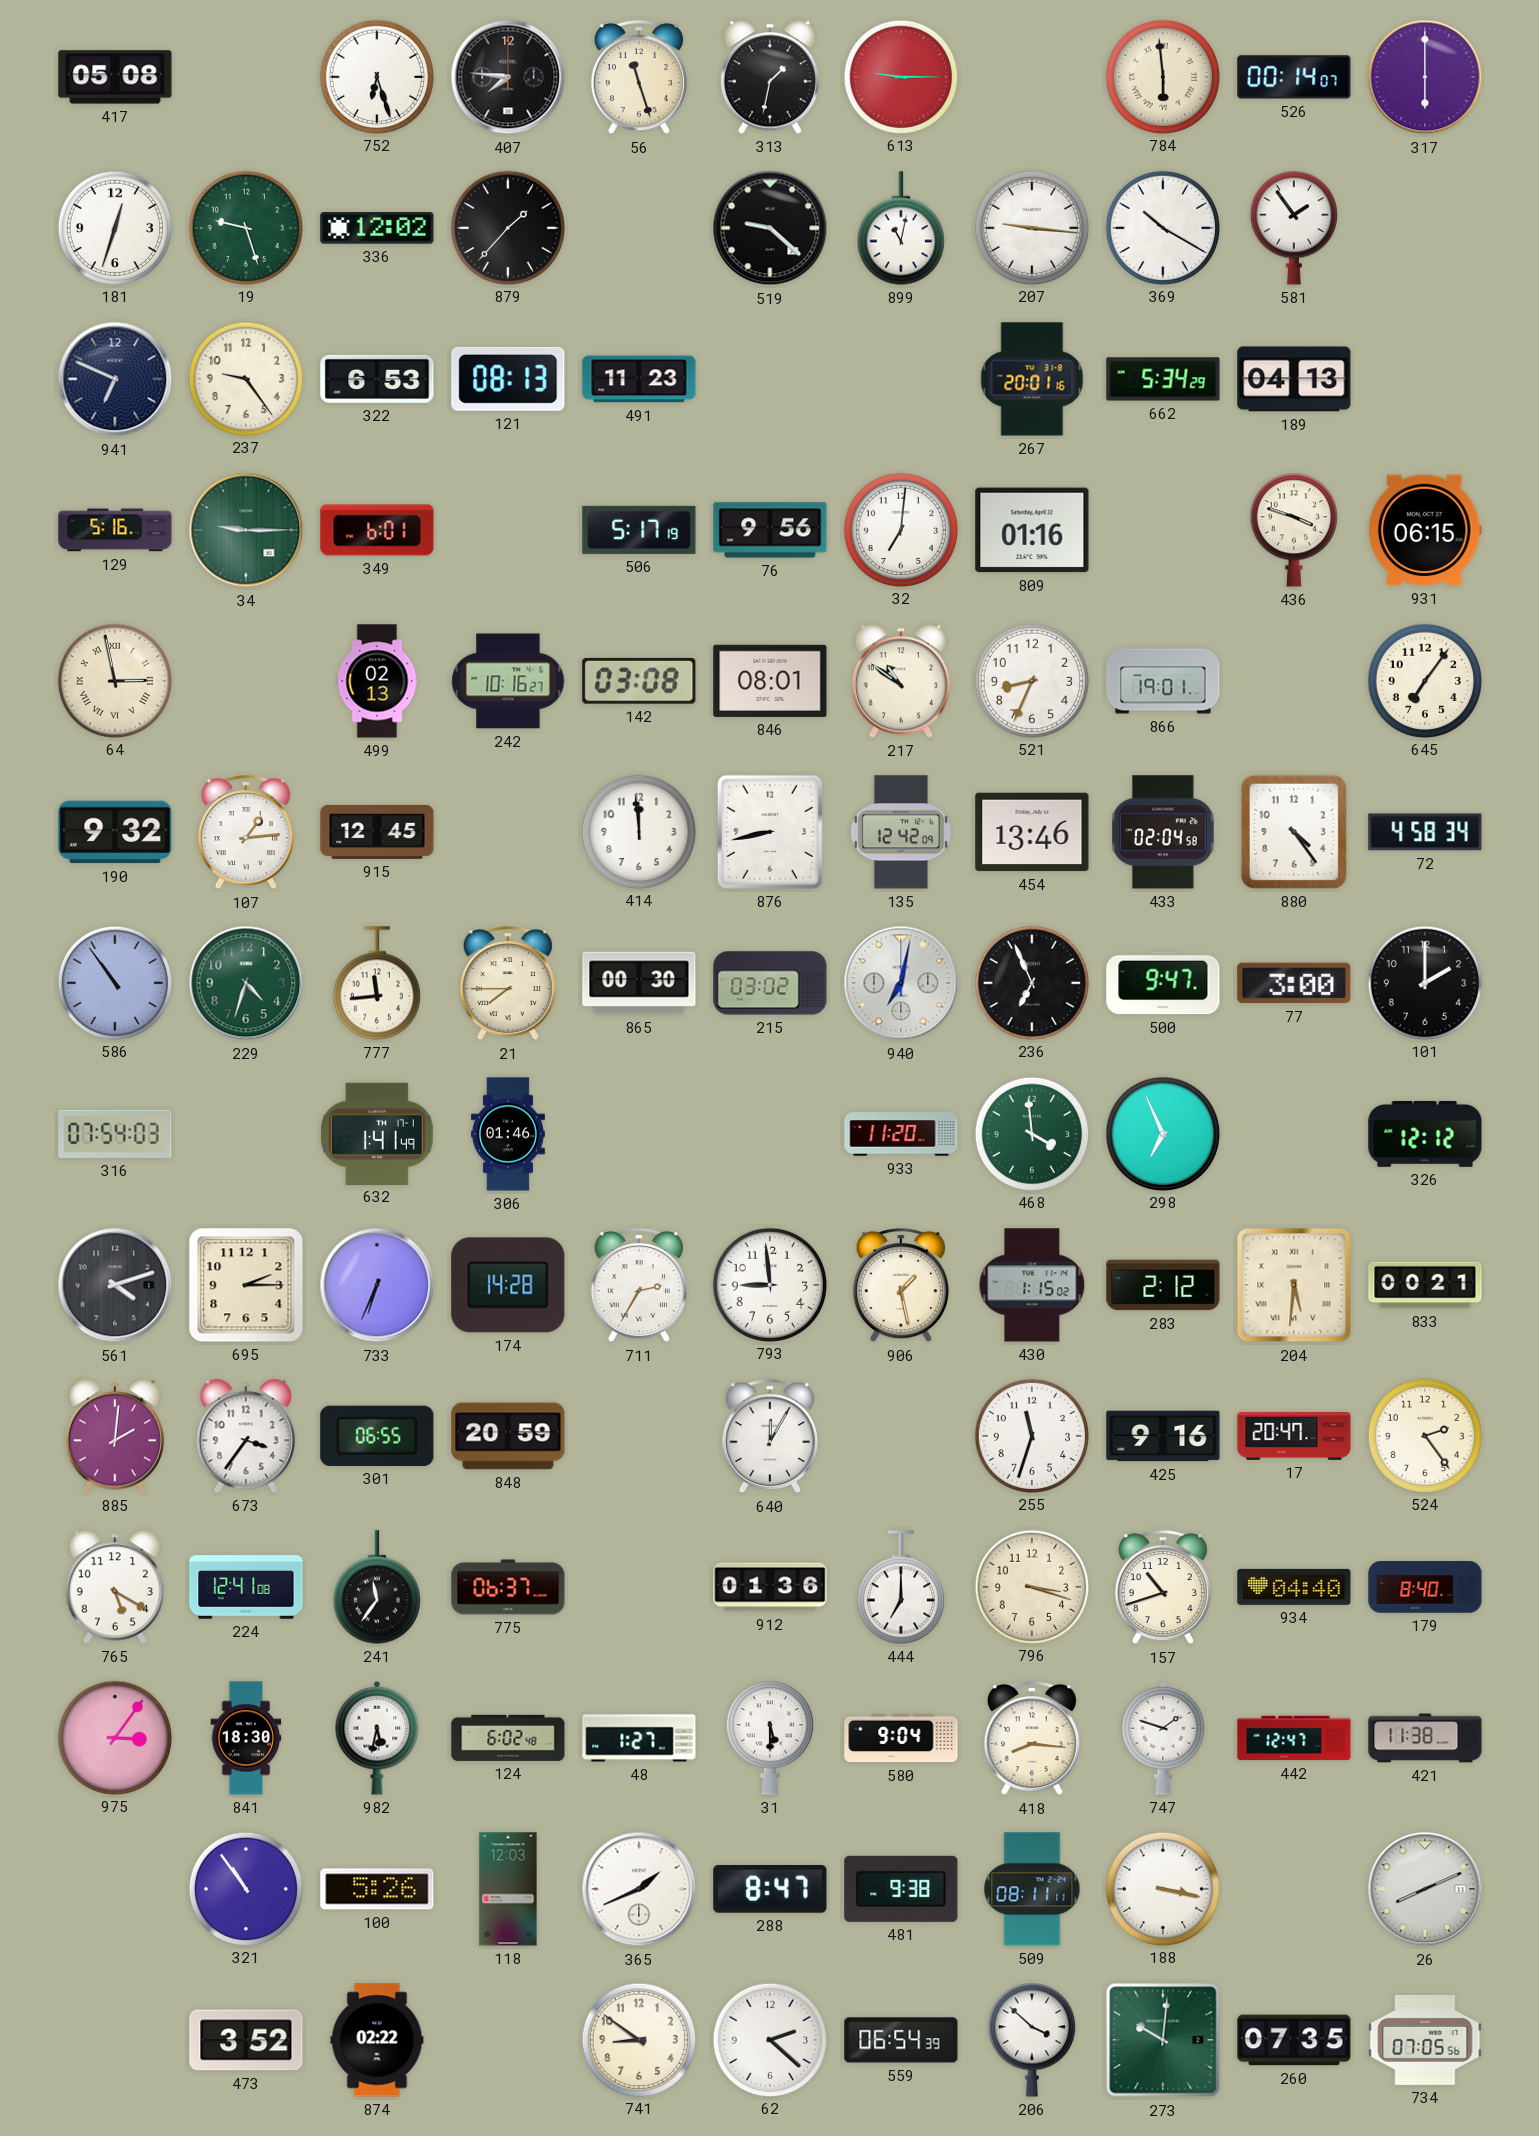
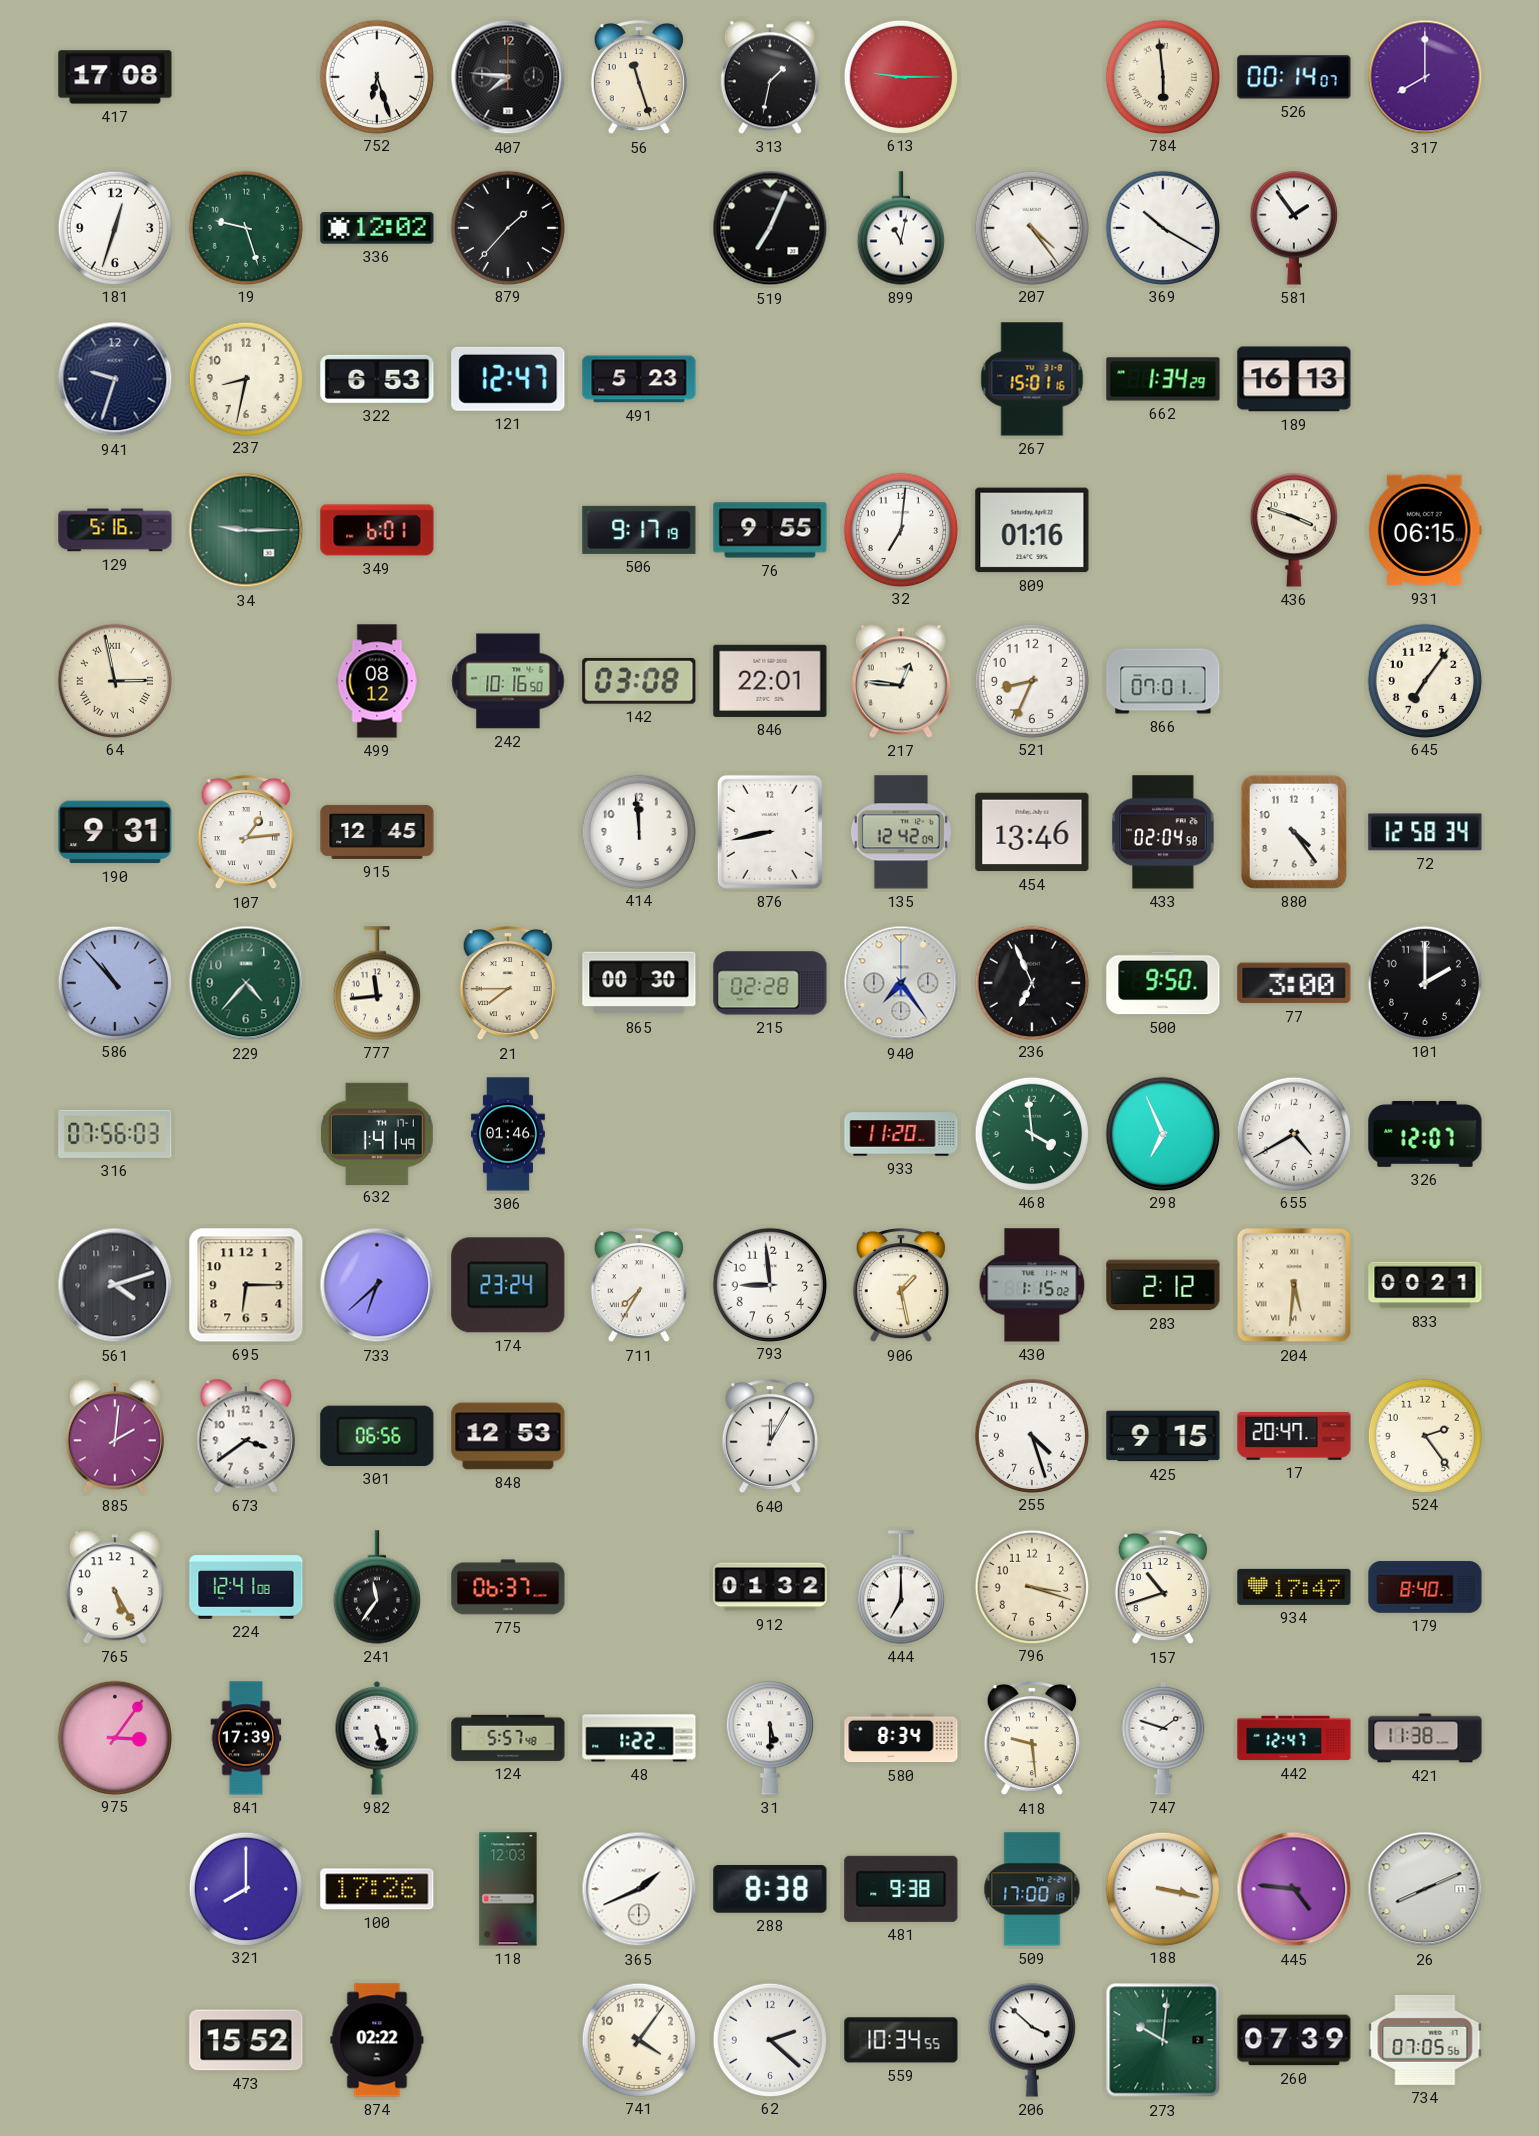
417: 05:08 -> 17:08
317: 6:00 -> 8:00
519: 9:22 -> 7:04
207: 9:16 -> 4:24
941: 6:49 -> 9:33
237: 9:24 -> 8:32
121: 08:13 -> 12:47
491: 11:23 -> 5:23
267: 20:01 -> 15:01
662: 5:34 -> 1:34
189: 04:13 -> 16:13
506: 5:17 -> 9:17
76: 9:56 -> 9:55
499: 02:13 -> 08:12
242: 10:16:27 -> 10:16:50
846: 08:01 -> 22:01
217: 10:51 -> 12:46
866: 19:01 -> 07:01
190: 9:32 -> 9:31
72: 4:58 -> 12:58
586: 10:54 -> 10:53
229: 4:33 -> 4:37
215: 03:02 -> 02:28
940: 7:02 -> 7:24
500: 9:47 -> 9:50
316: 07:54 -> 07:56
655: none -> 4:40
326: 12:12 -> 12:07
695: 2:15 -> 6:15
733: 6:34 -> 6:38
174: 14:28 -> 23:24
711: 2:35 -> 7:35
673: 3:36 -> 3:39
301: 06:55 -> 06:56
848: 20:59 -> 12:53
255: 11:33 -> 4:27
425: 9:16 -> 9:15
765: 5:20 -> 5:25
912: 01:36 -> 01:32
934: 04:40 -> 17:47
841: 18:30 -> 17:39
982: 5:32 -> 5:27
124: 6:02 -> 5:57
48: 1:27 -> 1:22
580: 9:04 -> 8:34
418: 8:16 -> 9:29
321: 10:54 -> 8:00
100: 5:26 -> 17:26
288: 8:47 -> 8:38
509: 08:11 -> 17:00
445: none -> 4:46
473: 3:52 -> 15:52
741: 8:51 -> 4:06
559: 06:54 -> 10:34
260: 07:35 -> 07:39
